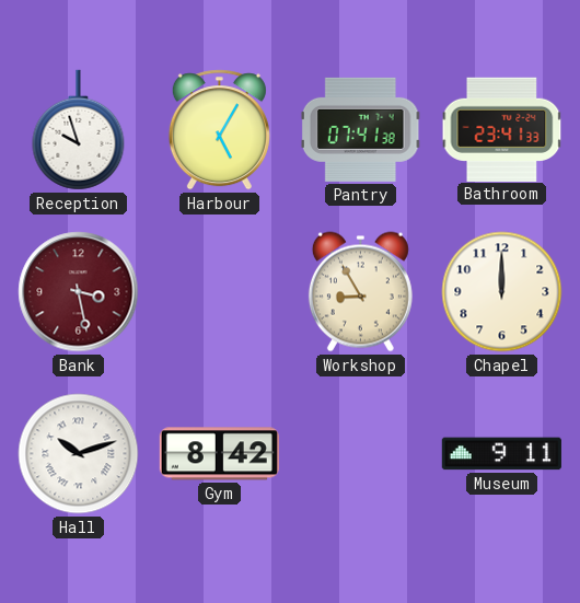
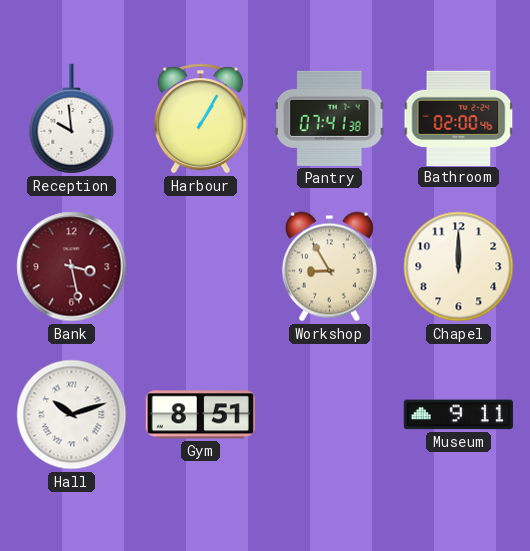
Reception: 9:57 -> 9:59
Harbour: 5:05 -> 1:05
Bathroom: 23:41 -> 02:00
Gym: 8:42 -> 8:51
